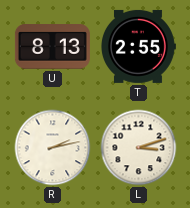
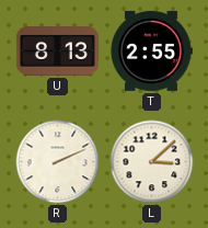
R: 2:13 -> 2:11
L: 3:12 -> 3:08
